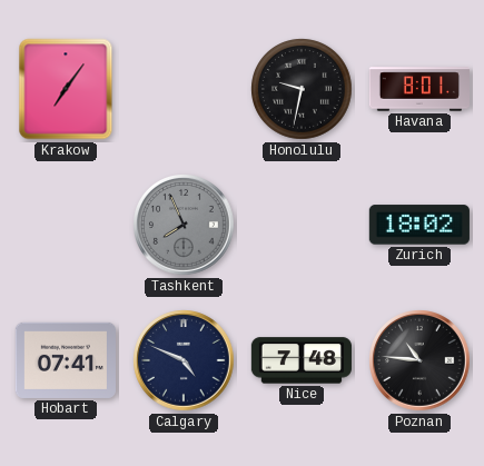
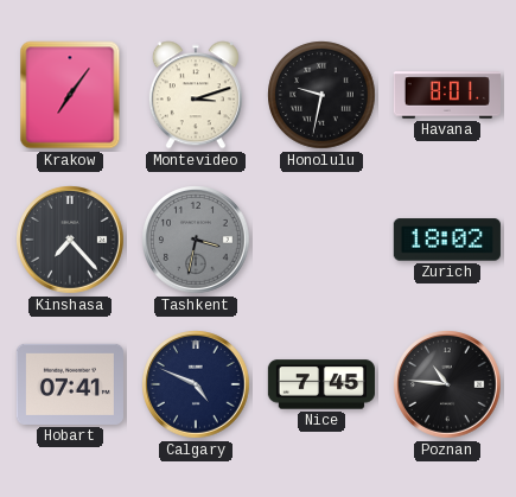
Montevideo: none -> 3:12
Kinshasa: none -> 7:23
Tashkent: 7:56 -> 3:32
Nice: 7:48 -> 7:45
